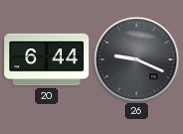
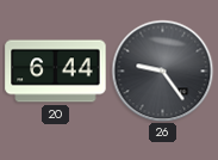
26: 9:19 -> 9:24
